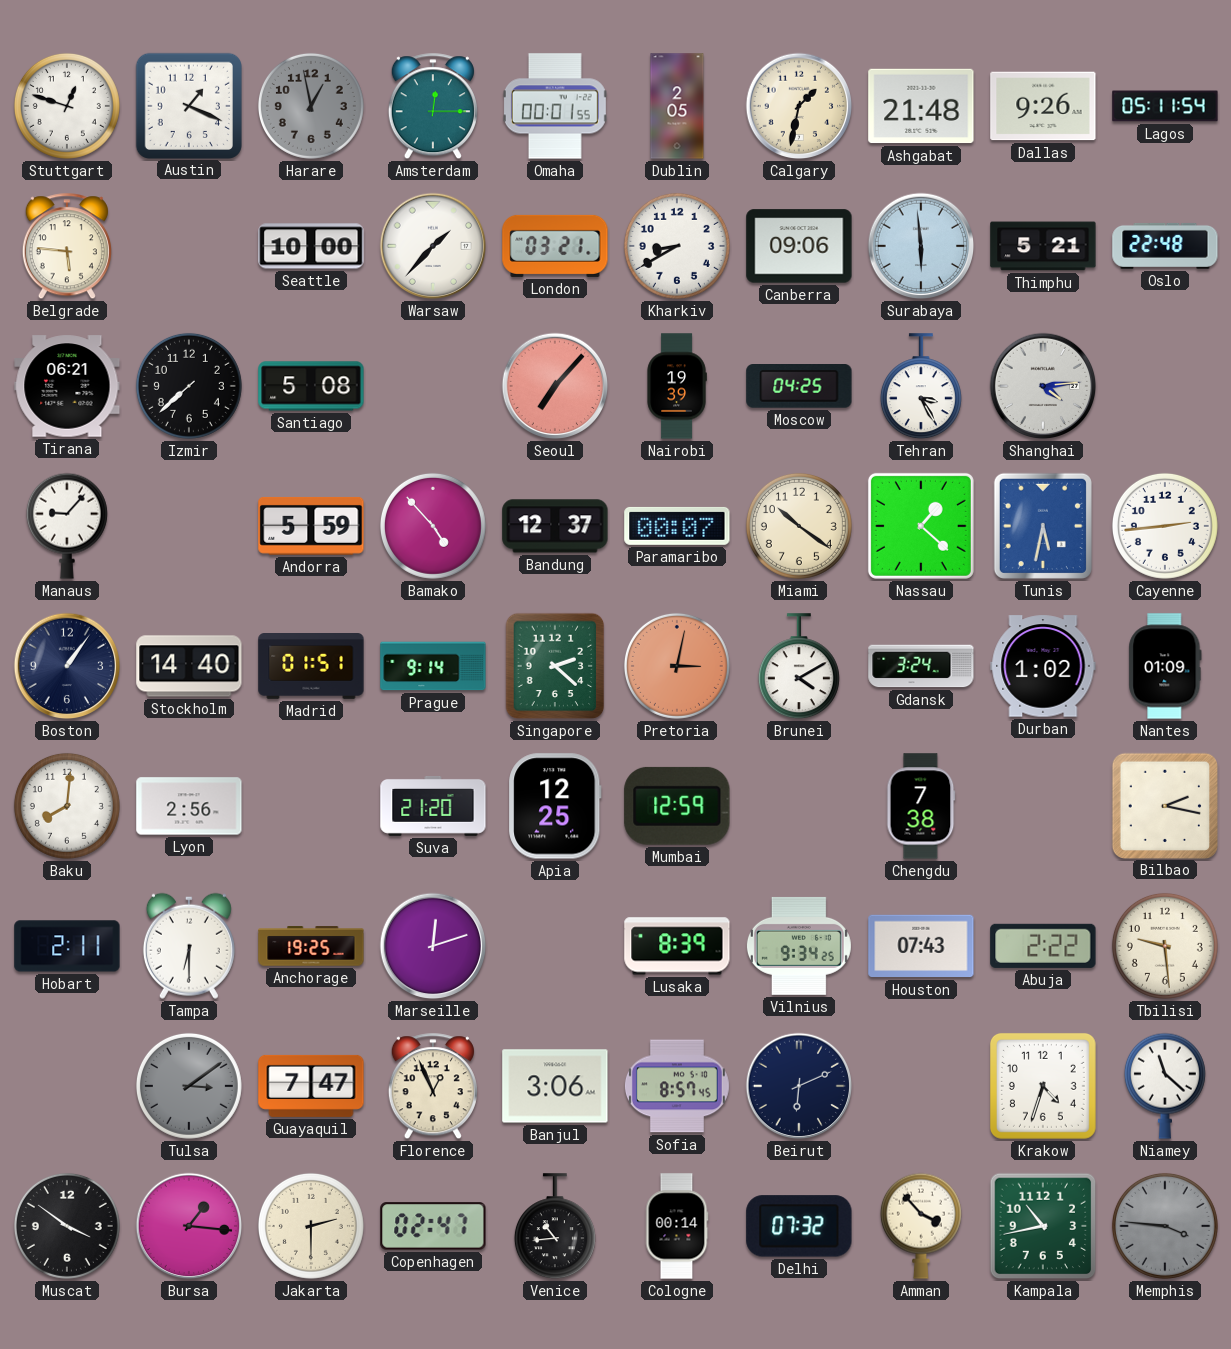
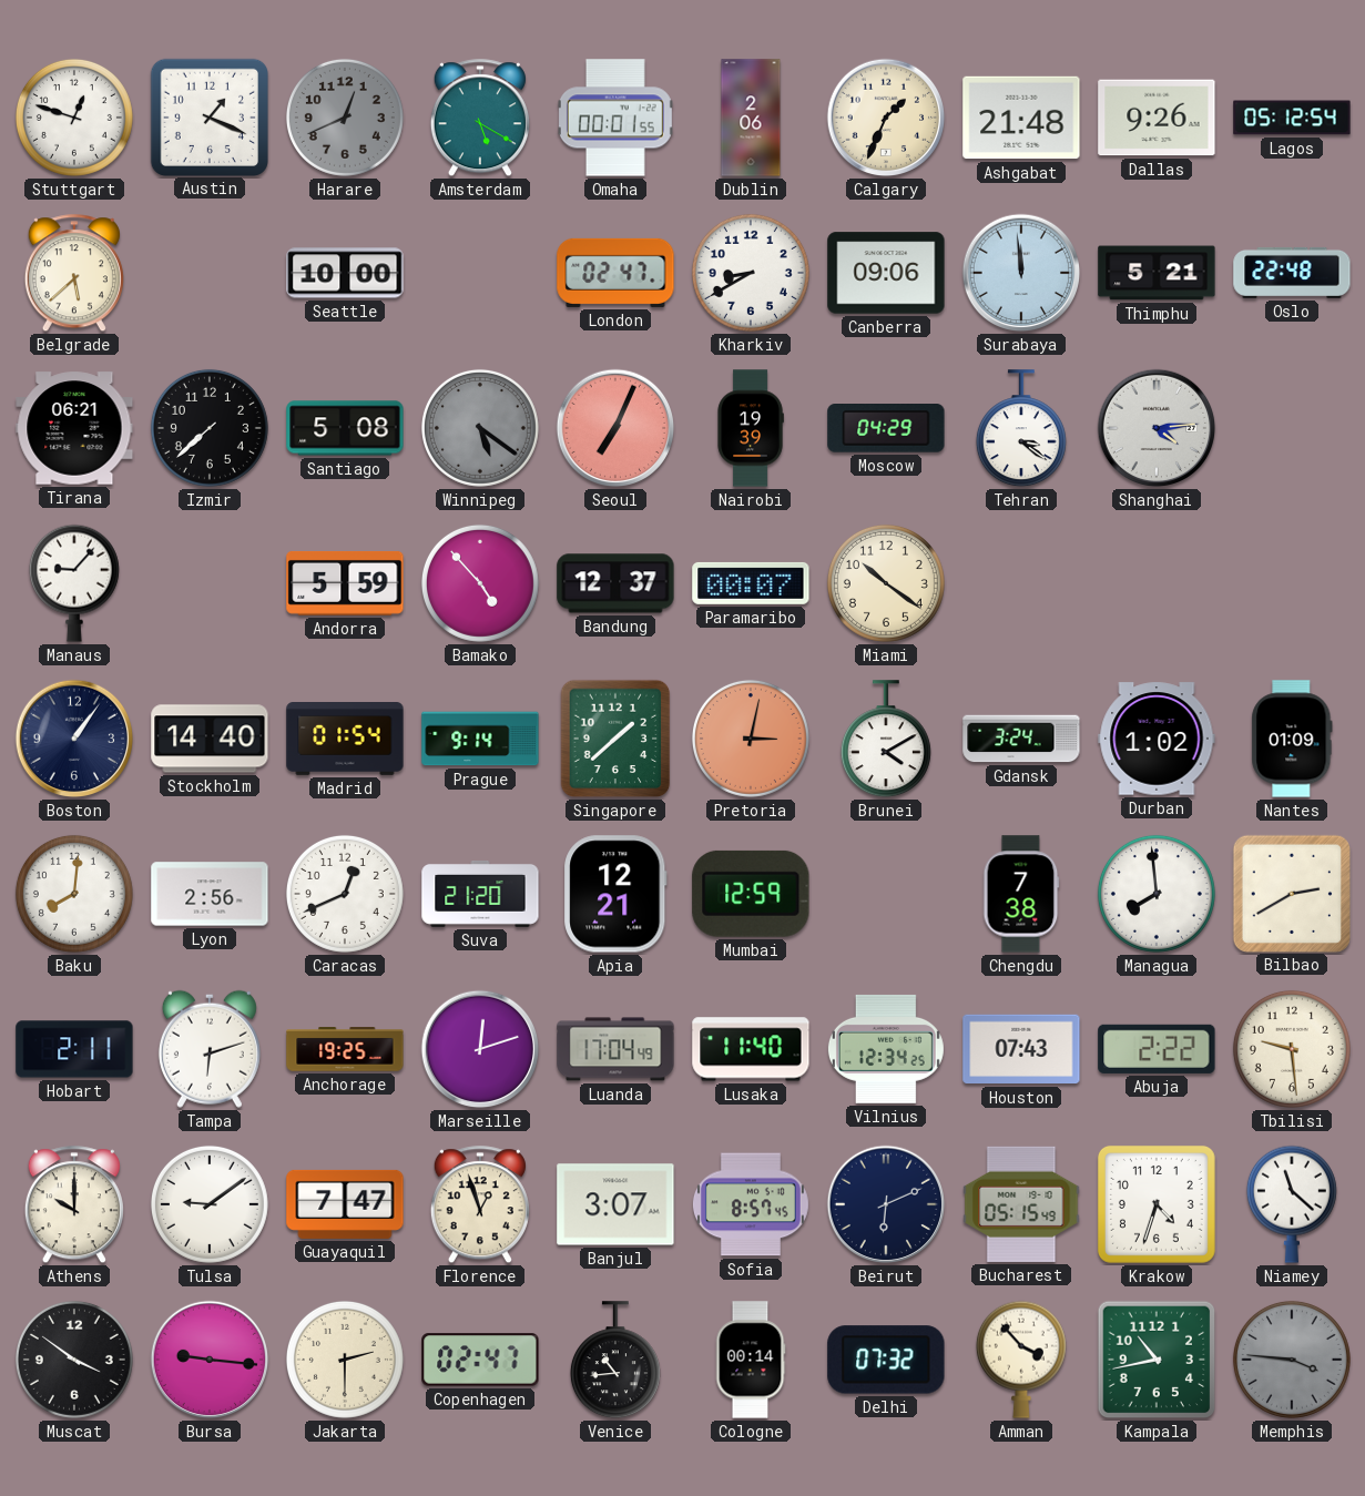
Harare: 12:58 -> 12:41
Amsterdam: 12:15 -> 5:20
Dublin: 2:05 -> 2:06
Calgary: 1:32 -> 1:34
Lagos: 05:11 -> 05:12
Belgrade: 5:46 -> 5:38
Warsaw: 1:37 -> none
London: 03:21 -> 02:47
Surabaya: 5:59 -> 11:59
Winnipeg: none -> 5:21
Seoul: 7:07 -> 7:04
Moscow: 04:25 -> 04:29
Tehran: 3:25 -> 3:21
Nassau: 1:22 -> none
Tunis: 5:32 -> none
Cayenne: 2:44 -> none
Madrid: 01:51 -> 01:54
Singapore: 2:22 -> 1:38
Caracas: none -> 12:41
Apia: 12:25 -> 12:21
Managua: none -> 7:59
Bilbao: 2:17 -> 2:40
Tampa: 6:30 -> 6:12
Luanda: none -> 17:04
Lusaka: 8:39 -> 11:40
Vilnius: 9:34 -> 12:34
Athens: none -> 10:00
Tulsa: 3:09 -> 9:09
Tulsa dial: grey -> white
Florence: 12:56 -> 12:57
Banjul: 3:06 -> 3:07
Bucharest: none -> 05:15
Bursa: 1:16 -> 9:16
